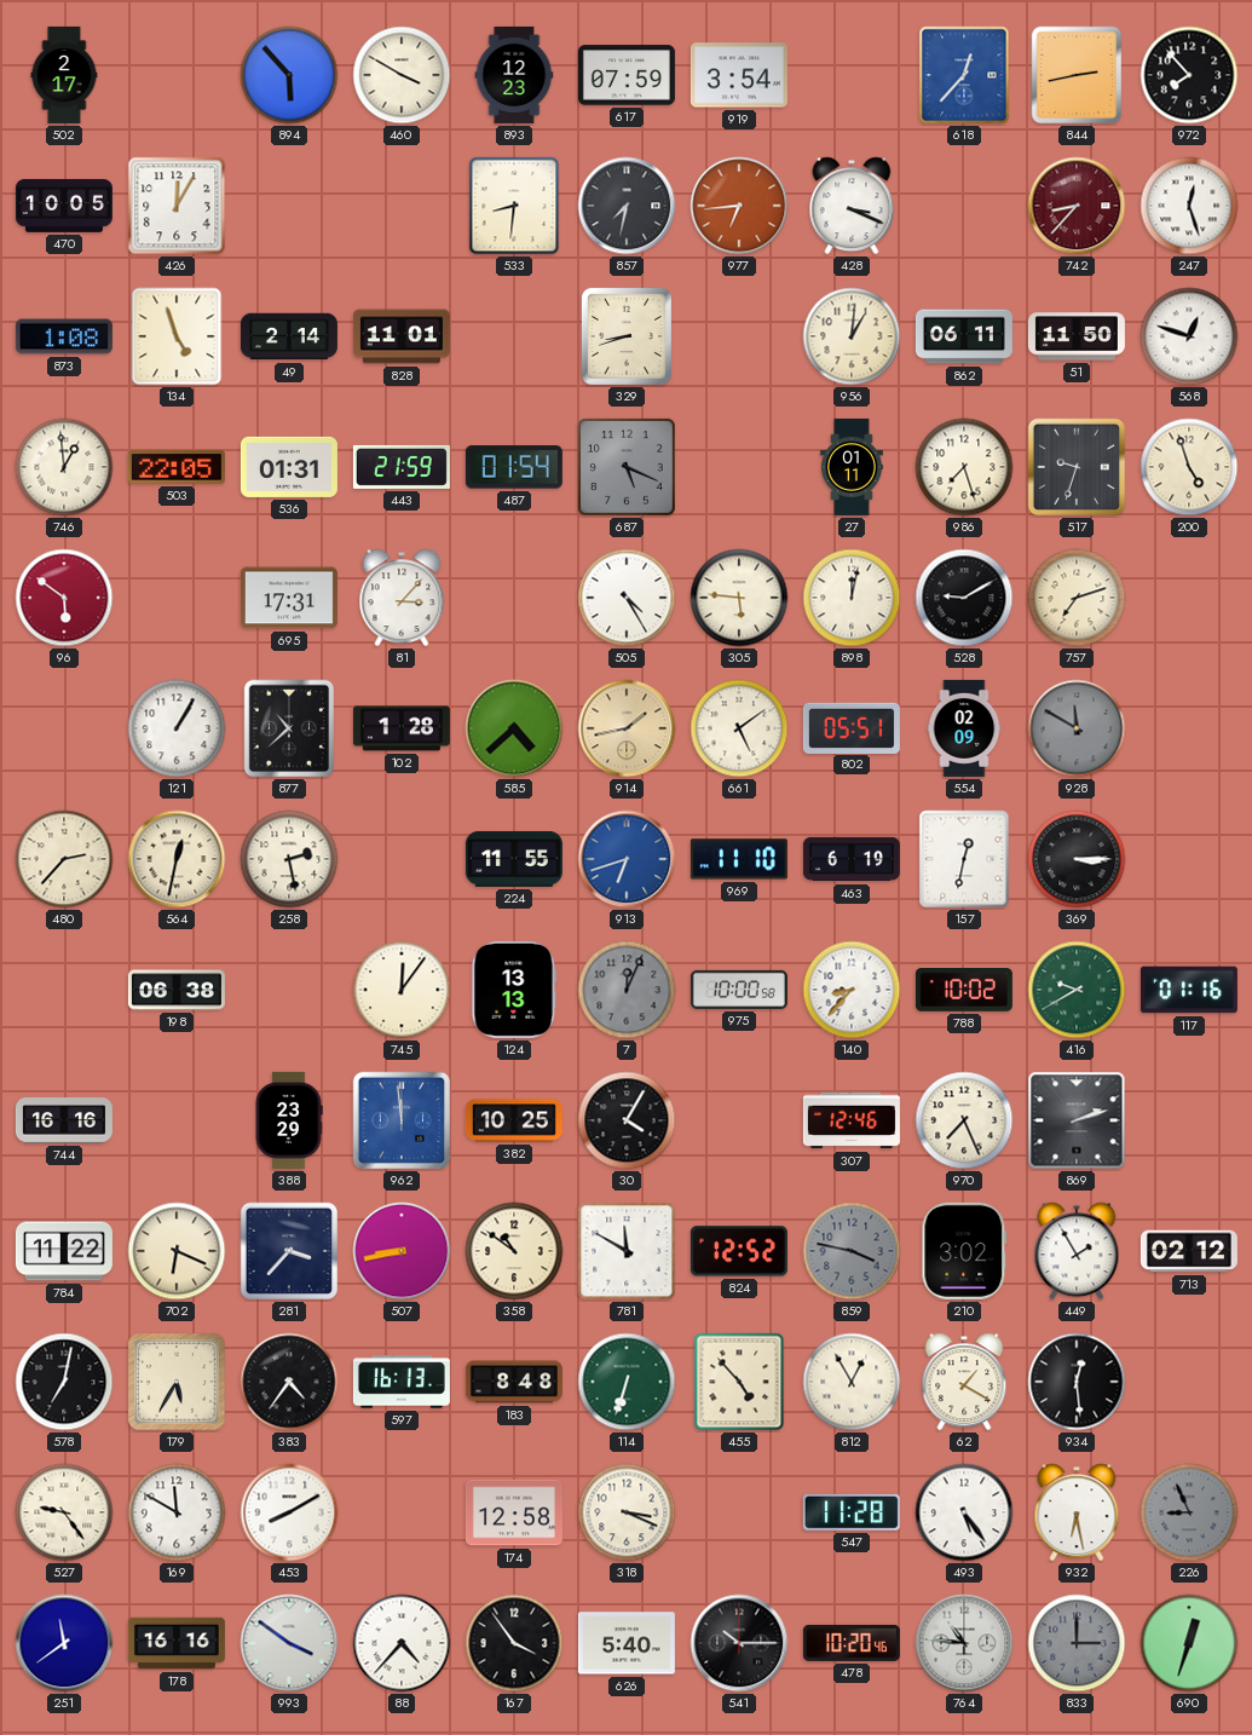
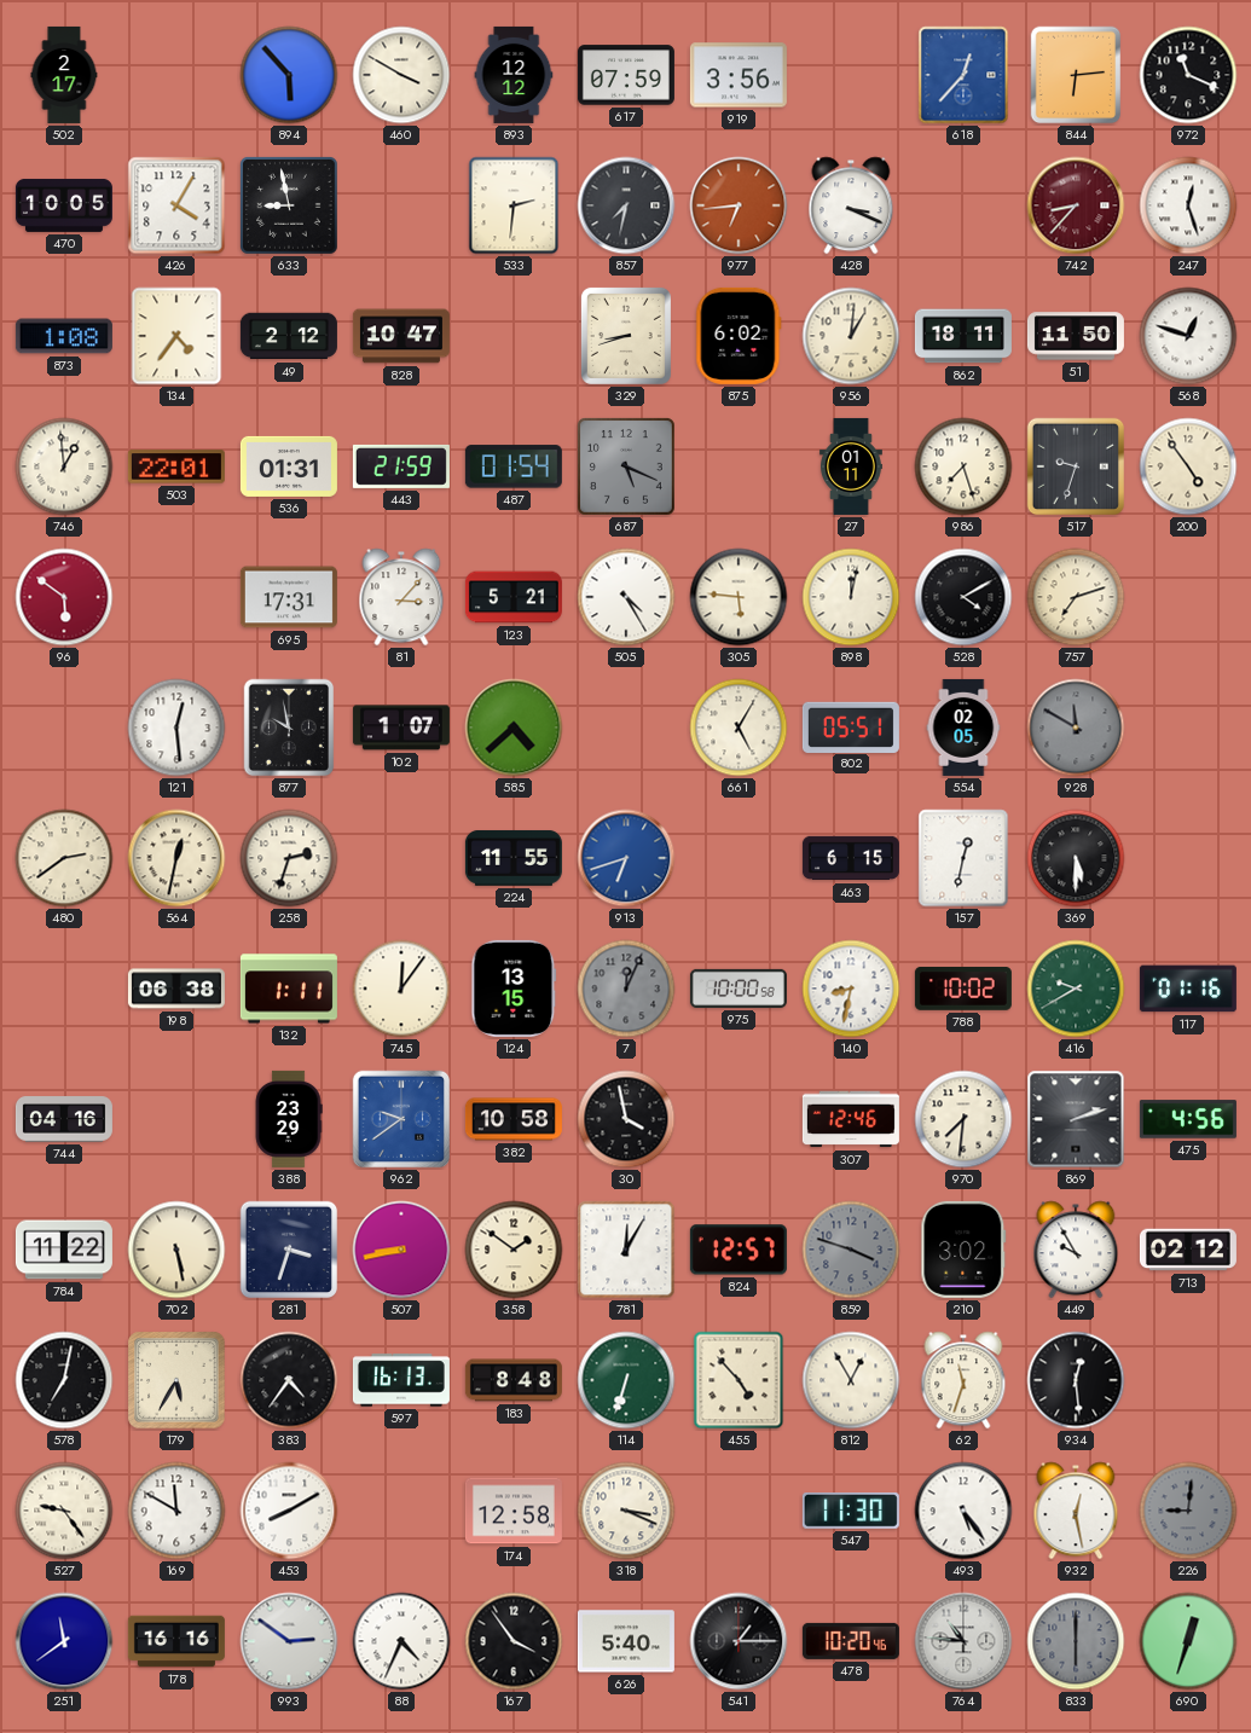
893: 12:23 -> 12:12
919: 3:54 -> 3:56
844: 2:43 -> 6:14
972: 7:53 -> 11:19
426: 12:05 -> 4:05
633: none -> 8:58
533: 8:31 -> 2:31
134: 4:57 -> 4:36
49: 2:14 -> 2:12
828: 11:01 -> 10:47
875: none -> 6:02
862: 06:11 -> 18:11
503: 22:05 -> 22:01
200: 4:57 -> 4:54
123: none -> 5:21
528: 9:10 -> 4:10
121: 1:05 -> 12:29
877: 10:38 -> 9:58
102: 1:28 -> 1:07
914: 1:43 -> none
661: 5:09 -> 5:05
554: 02:09 -> 02:05
480: 2:37 -> 2:39
258: 2:28 -> 2:33
969: 11:10 -> none
463: 6:19 -> 6:15
369: 3:15 -> 5:30
132: none -> 1:11
124: 13:13 -> 13:15
140: 8:37 -> 8:32
744: 16:16 -> 04:16
962: 11:59 -> 9:39
382: 10:25 -> 10:58
30: 4:05 -> 3:58
970: 7:26 -> 7:31
475: none -> 4:56
702: 6:19 -> 5:28
281: 3:37 -> 3:33
358: 10:51 -> 1:51
781: 11:50 -> 12:05
824: 12:52 -> 12:57
859: 3:47 -> 3:48
449: 1:55 -> 9:55
62: 1:20 -> 11:33
547: 11:28 -> 11:30
932: 6:28 -> 12:28
226: 8:56 -> 9:01
993: 3:51 -> 2:51
88: 4:37 -> 4:34
541: 10:15 -> 1:15
833: 3:00 -> 6:00
